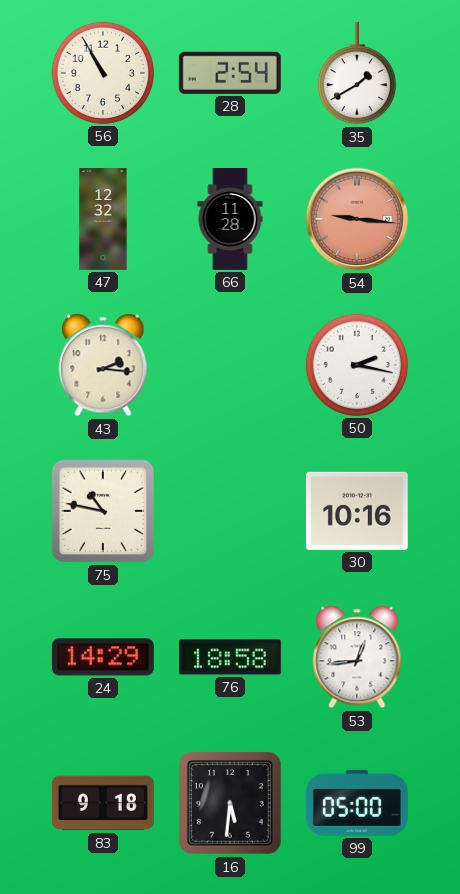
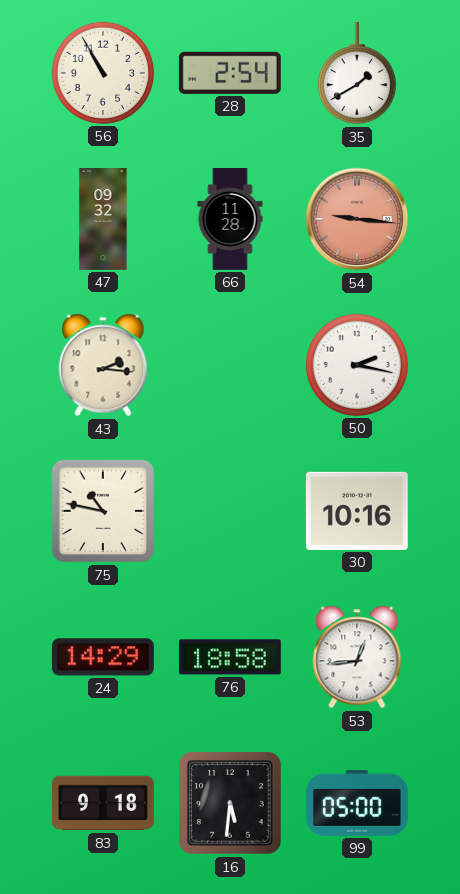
47: 12:32 -> 09:32
